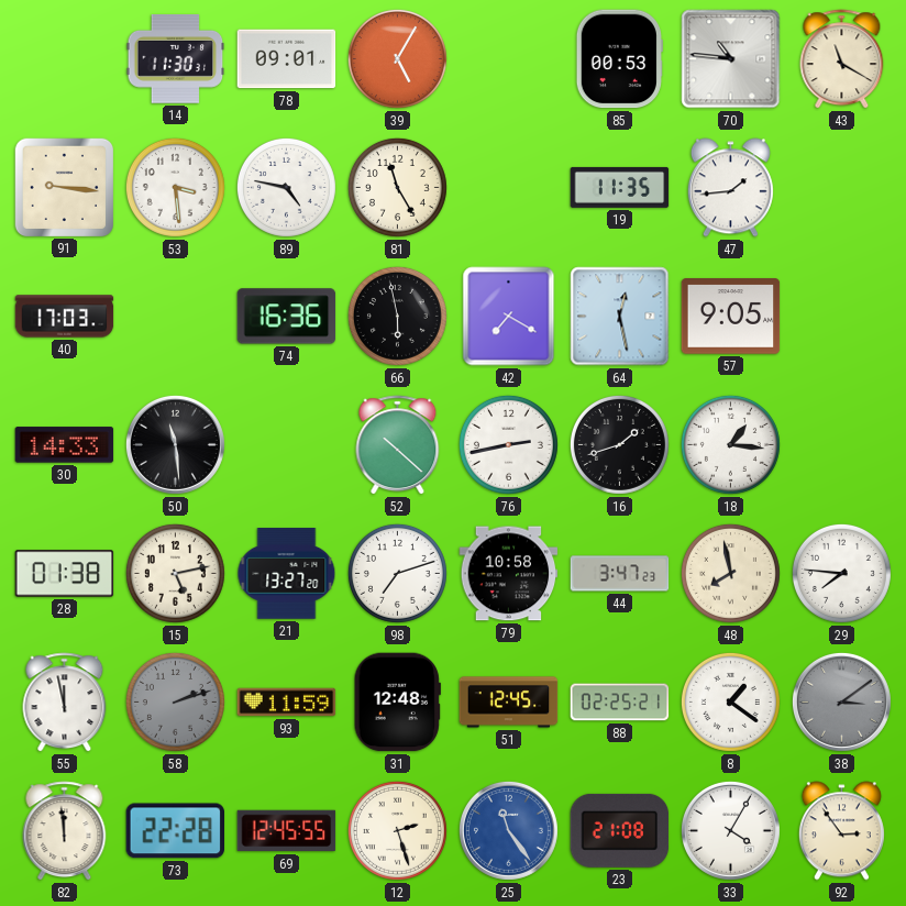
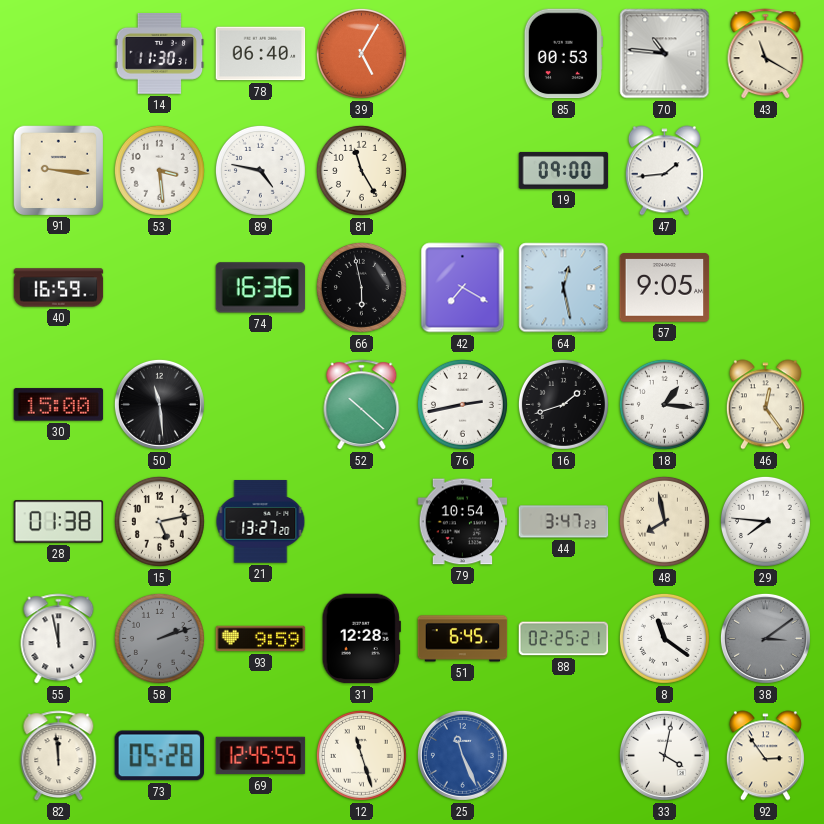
78: 09:01 -> 06:40
19: 11:35 -> 09:00
40: 17:03 -> 16:59
30: 14:33 -> 15:00
46: none -> 12:24
98: 7:12 -> none
79: 10:58 -> 10:54
93: 11:59 -> 9:59
31: 12:48 -> 12:28
51: 12:45 -> 6:45
8: 1:21 -> 11:21
73: 22:28 -> 05:28
12: 2:27 -> 11:27
25: 11:24 -> 11:26
23: 21:08 -> none
33: 4:05 -> 4:02
